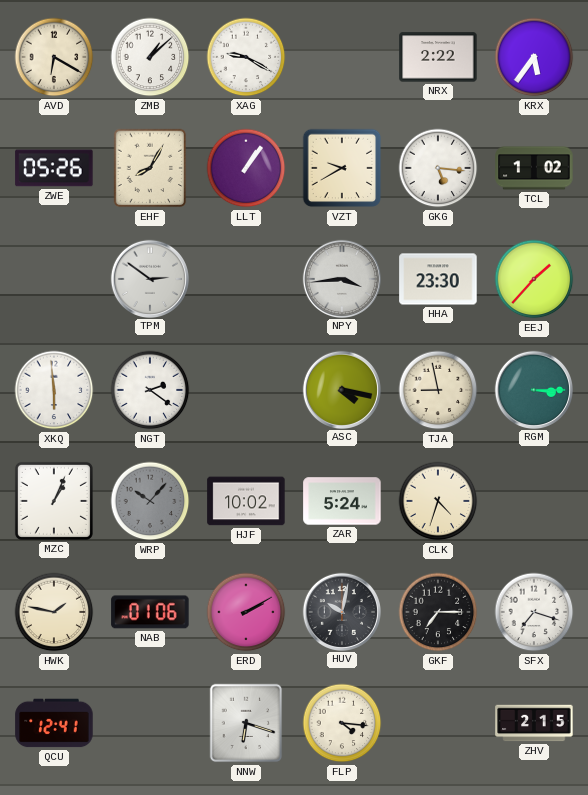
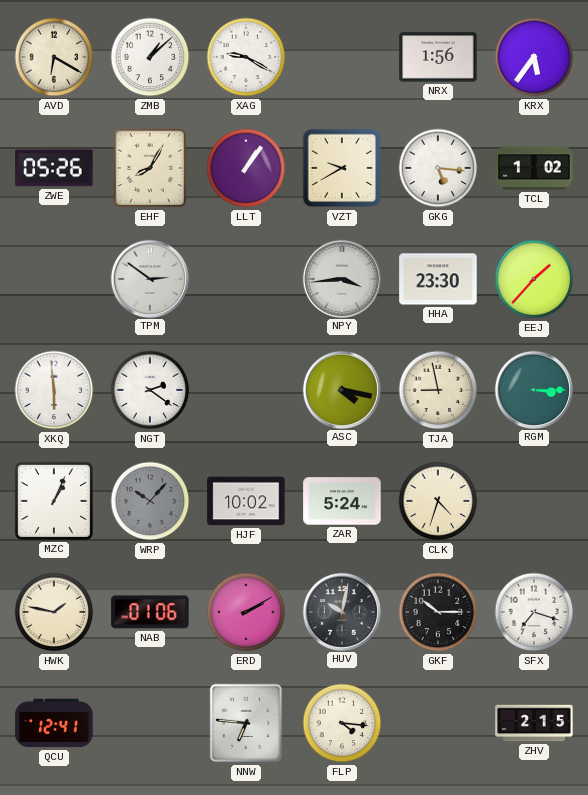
NRX: 2:22 -> 1:56
GKF: 7:15 -> 10:15
NNW: 6:18 -> 6:46
